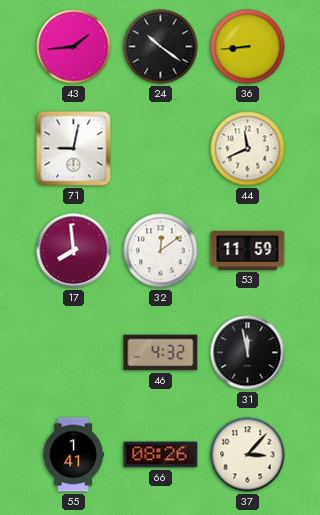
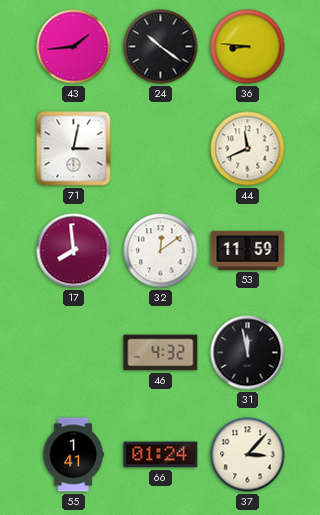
36: 8:44 -> 8:46
71: 9:02 -> 3:02
66: 08:26 -> 01:24
